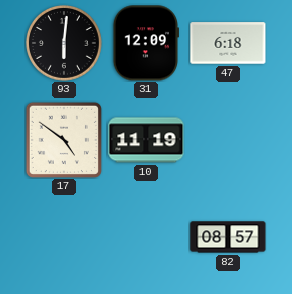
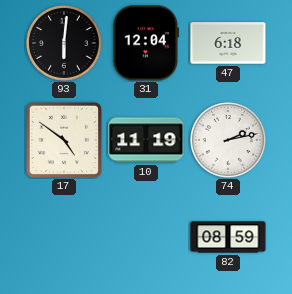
31: 12:09 -> 12:04
74: none -> 2:13
82: 08:57 -> 08:59
